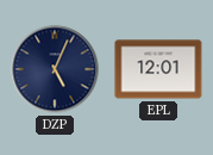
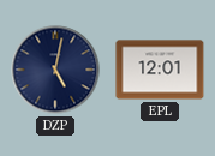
DZP: 5:04 -> 5:02
